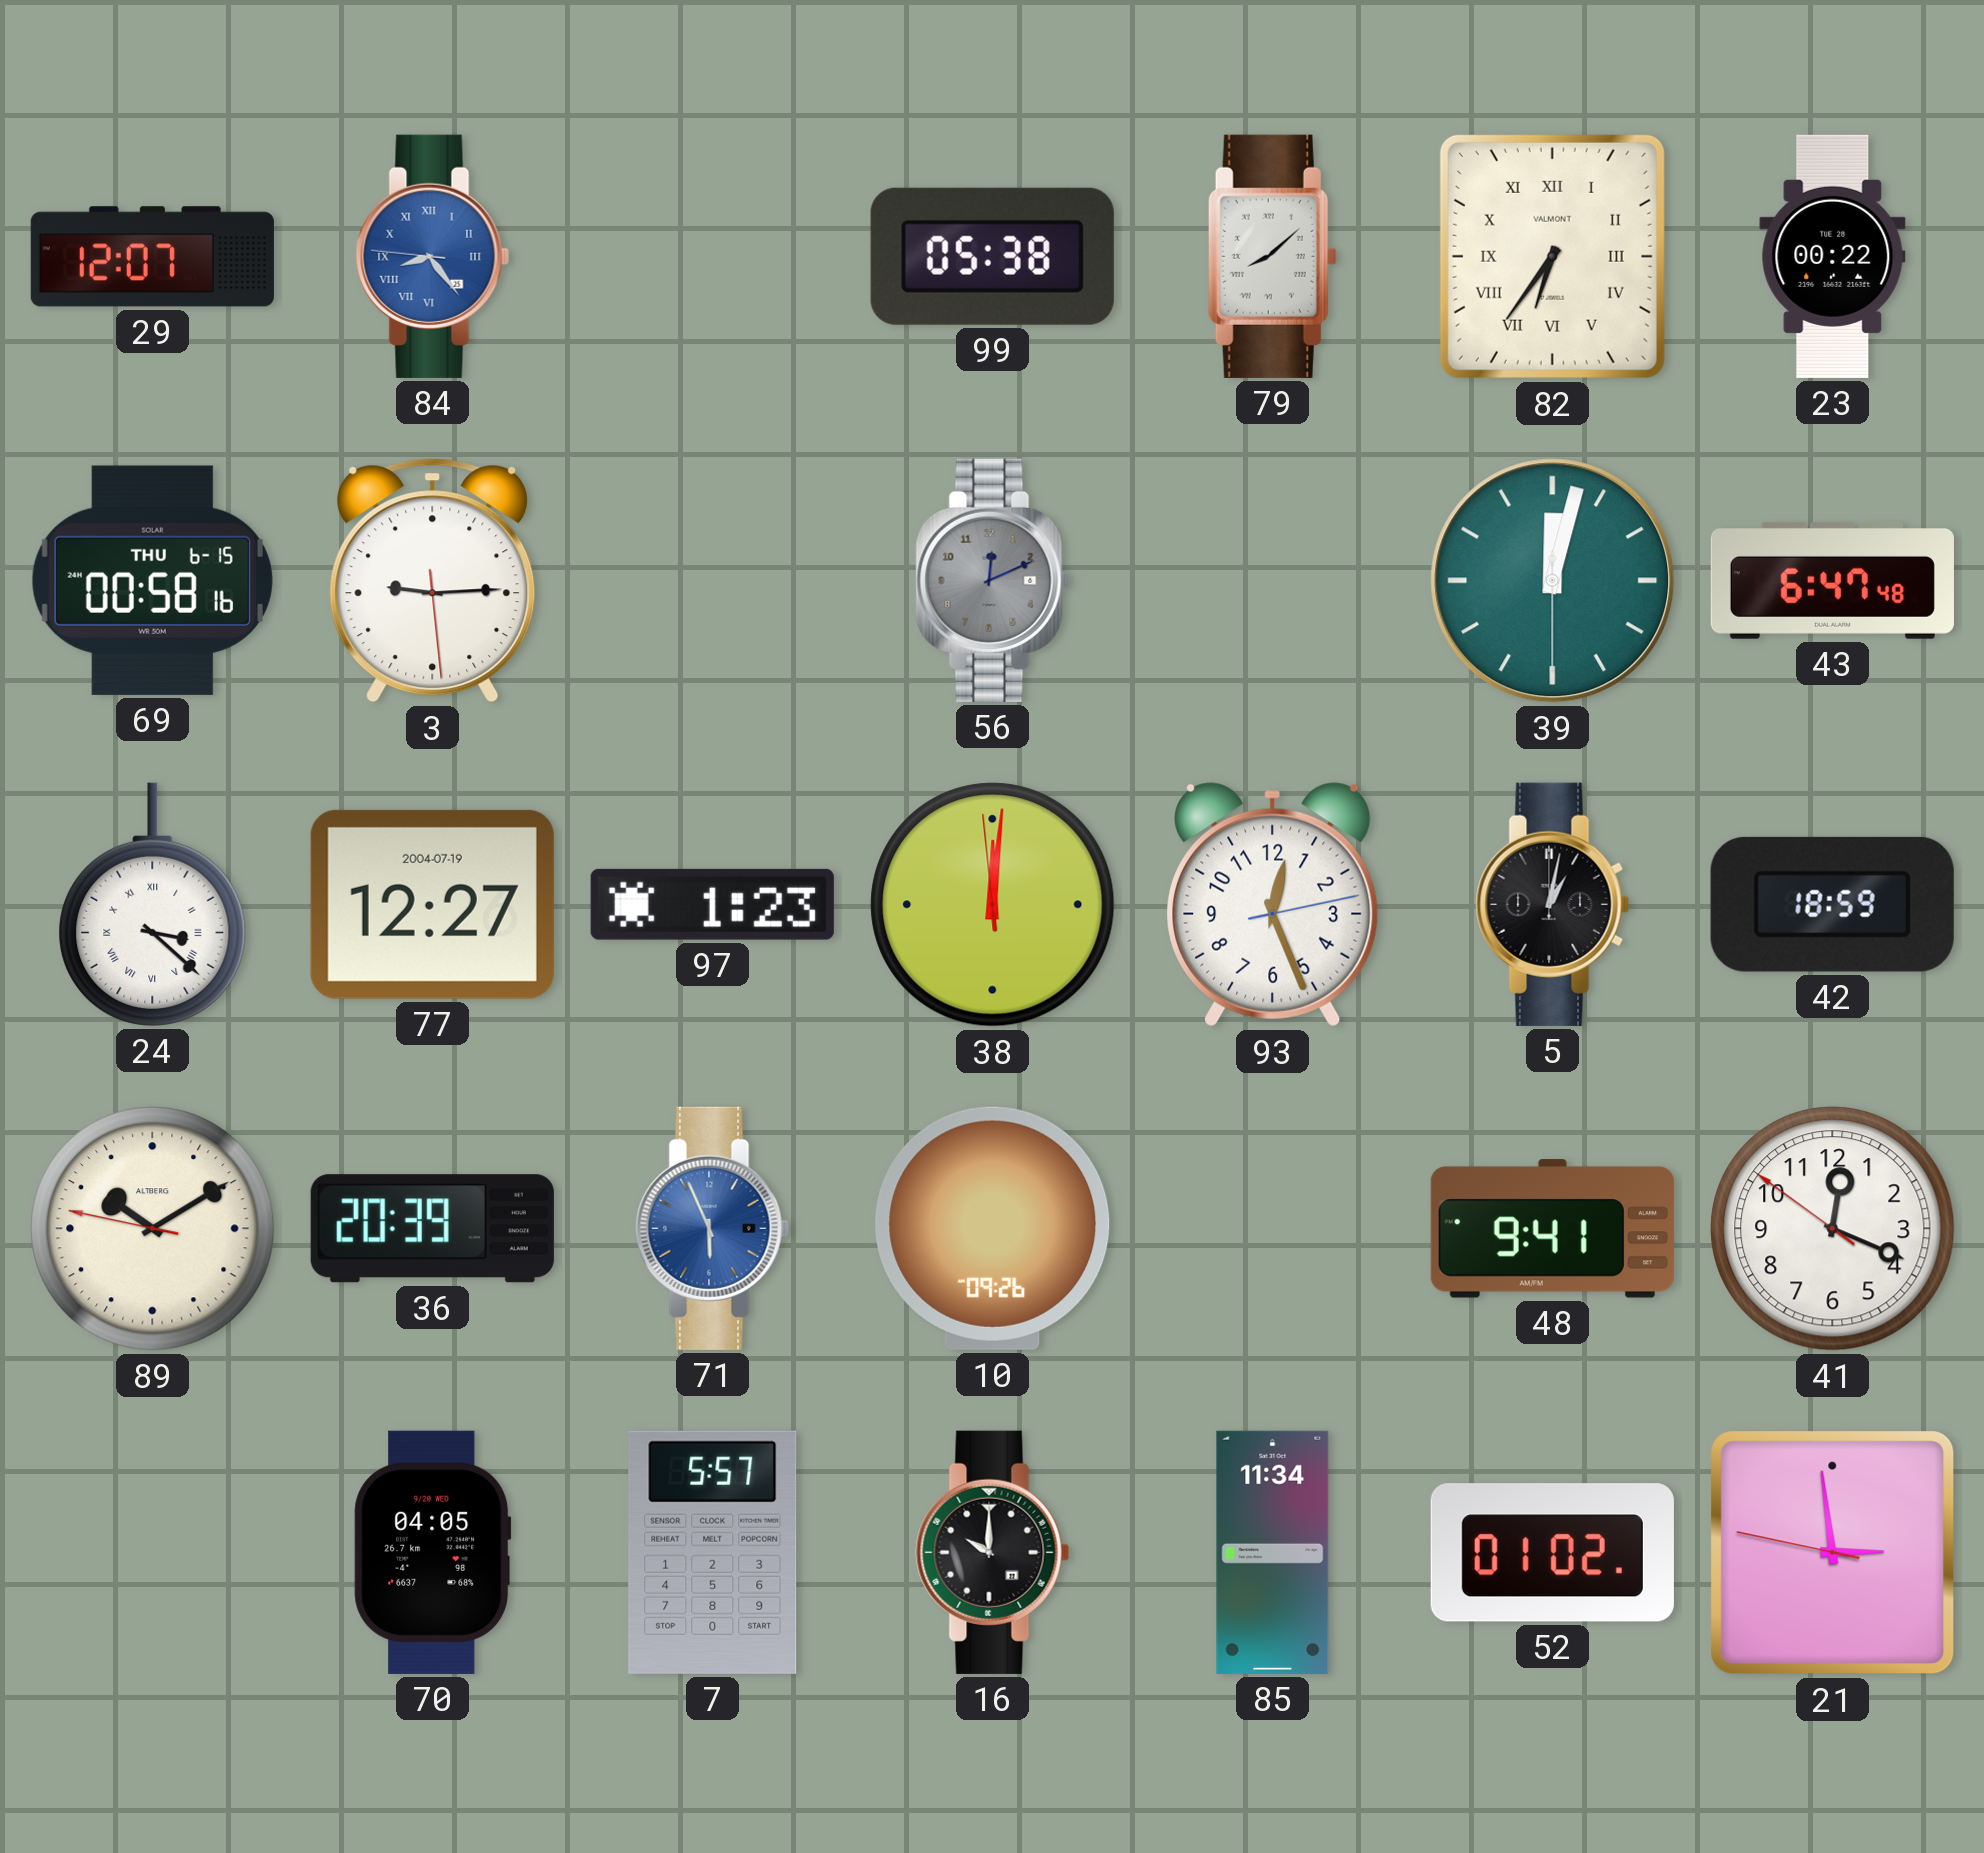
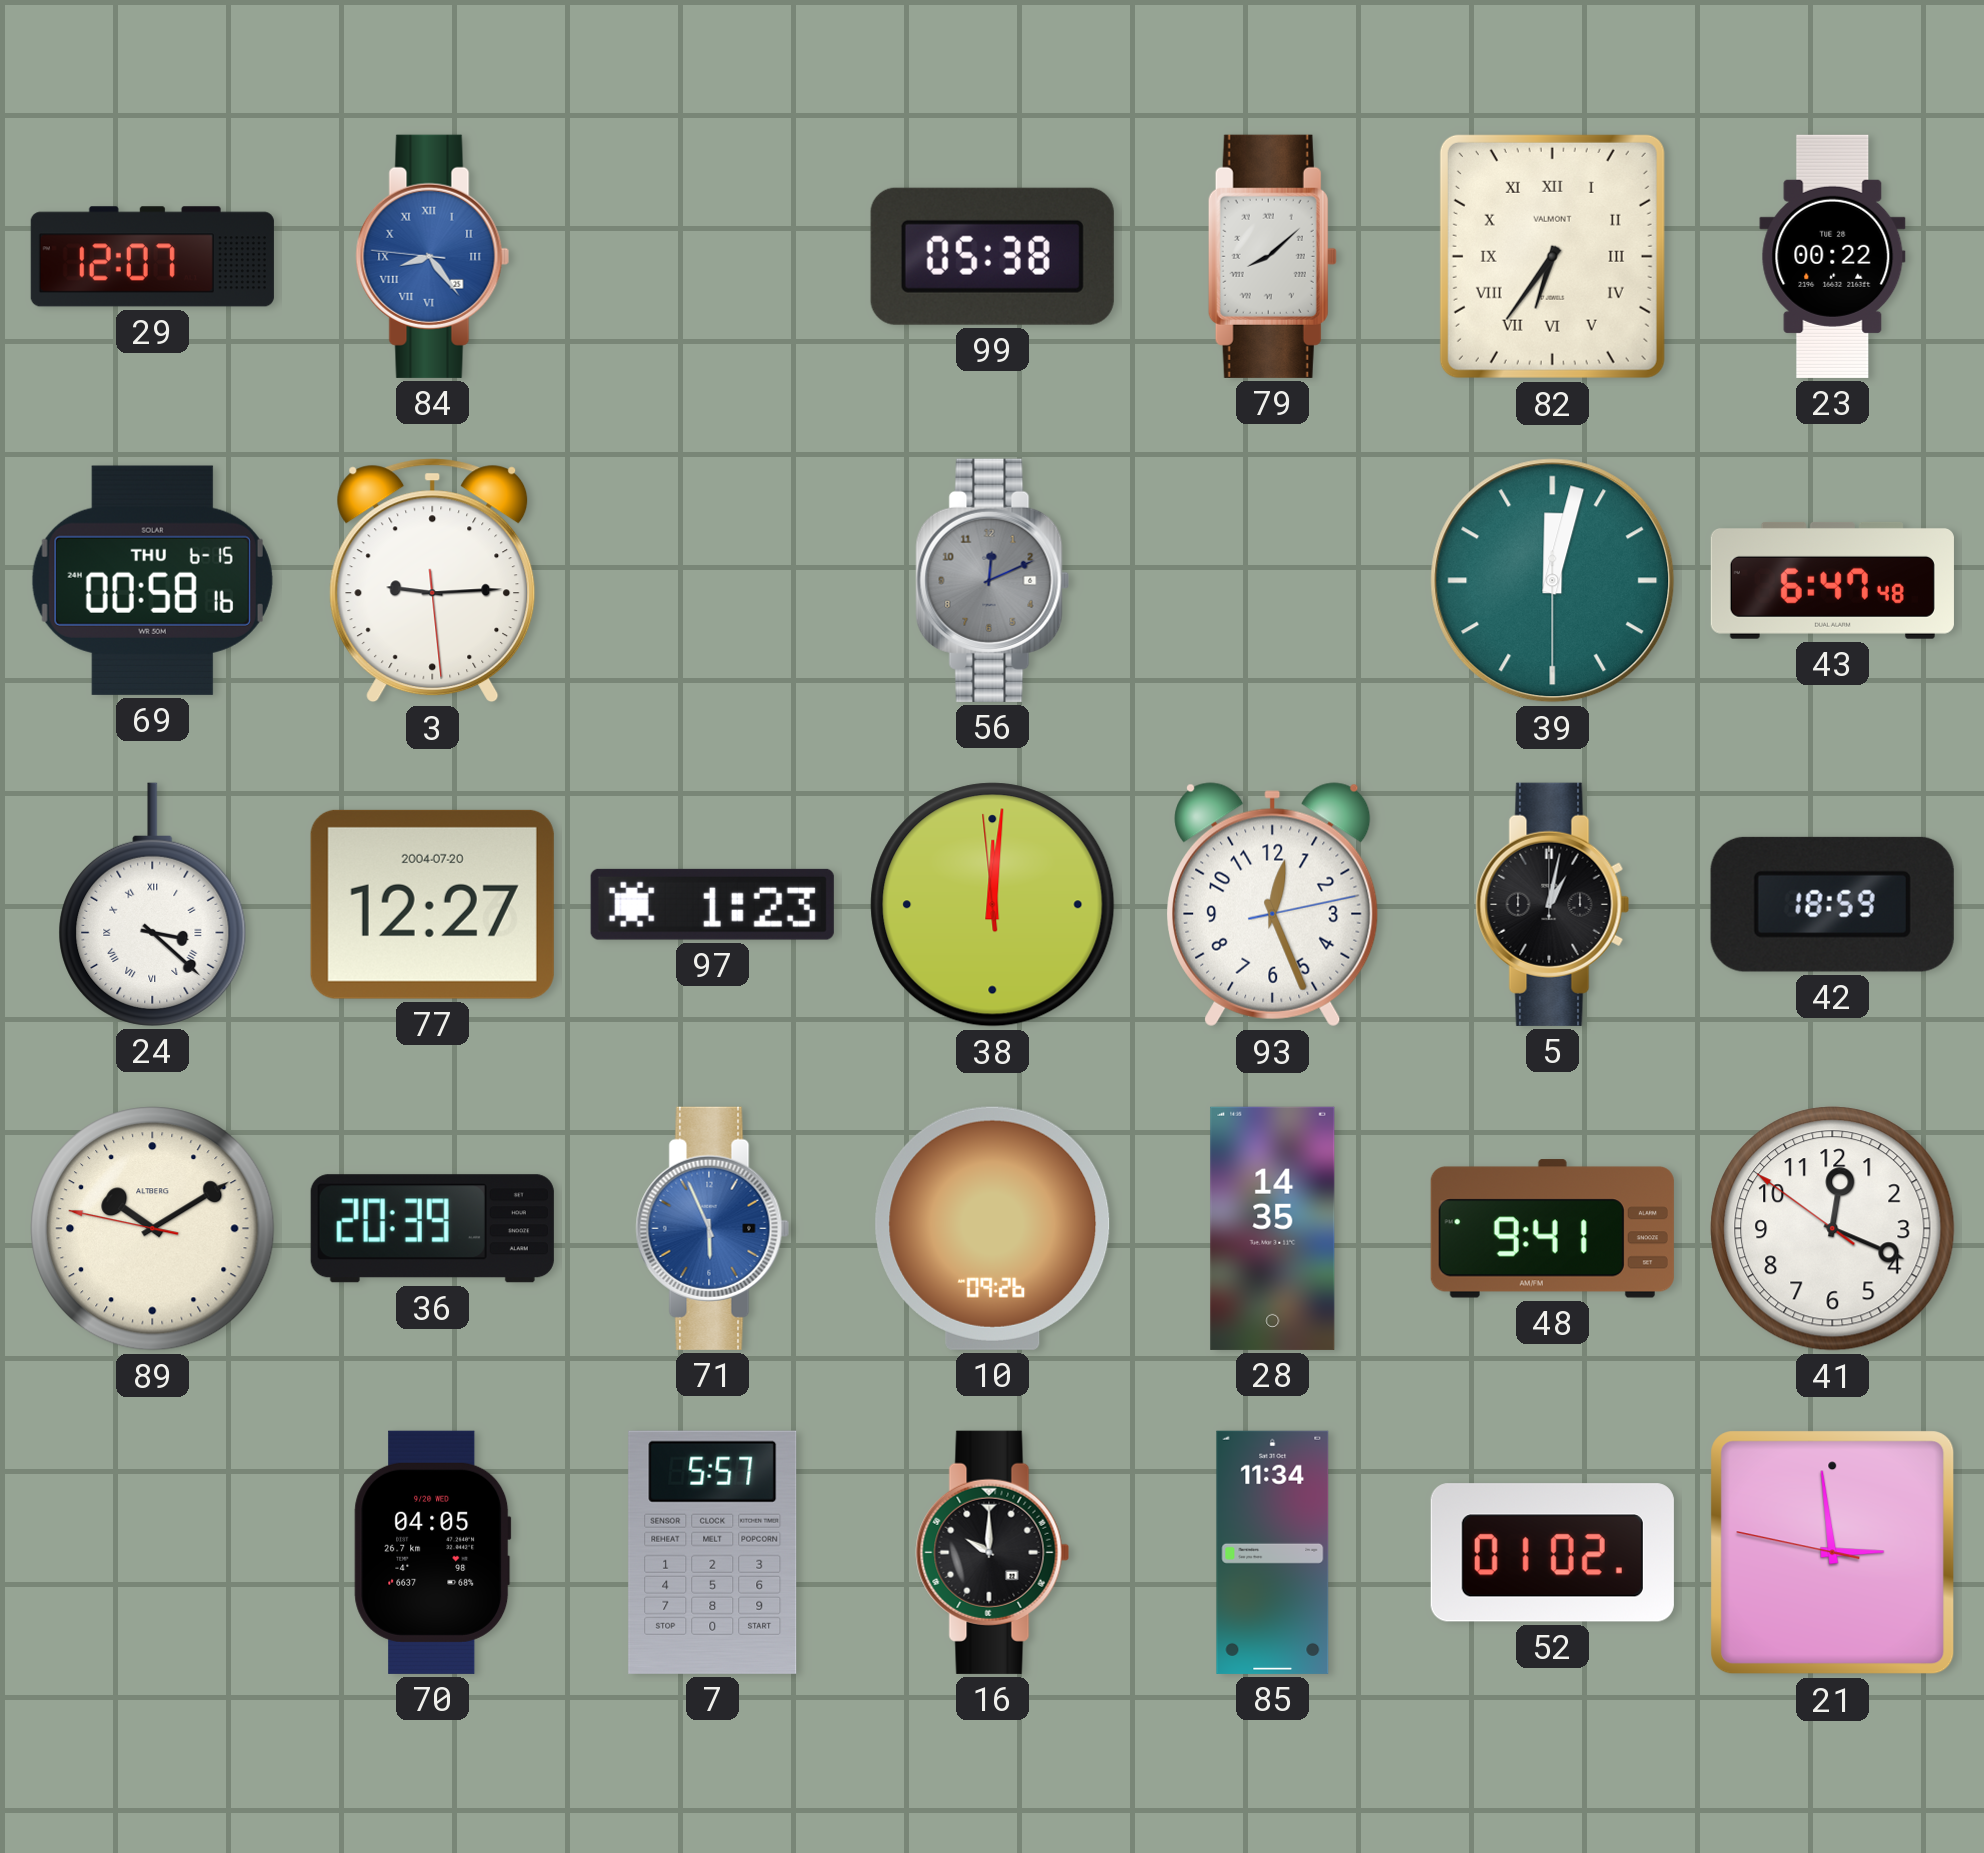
77 date: 2004-07-19 -> 2004-07-20
28: none -> 14:35
